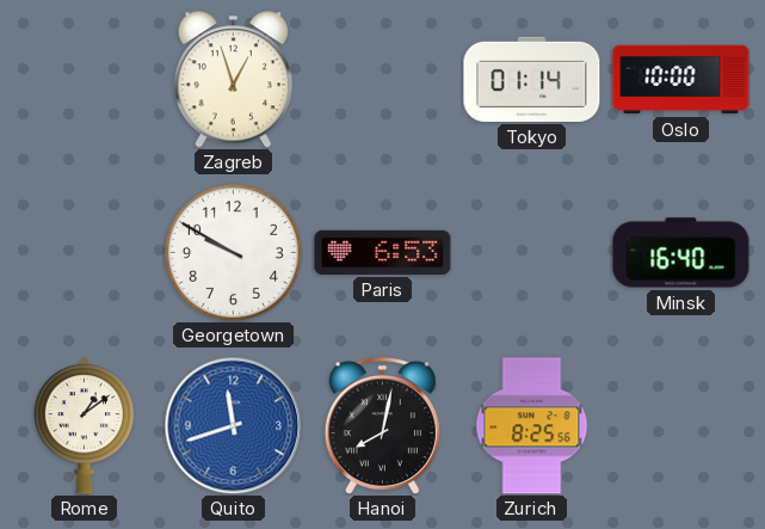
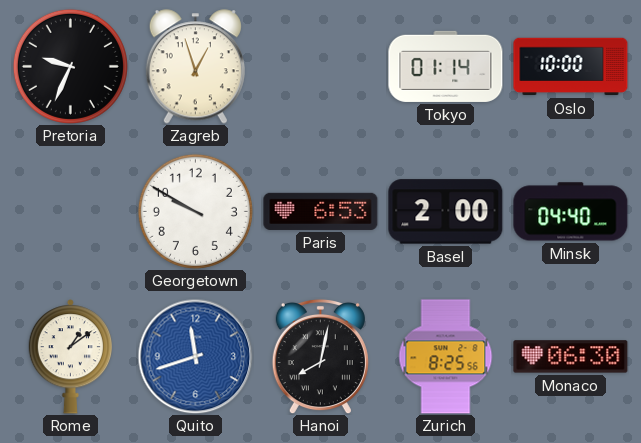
Pretoria: none -> 9:34
Basel: none -> 2:00
Minsk: 16:40 -> 04:40
Monaco: none -> 06:30
